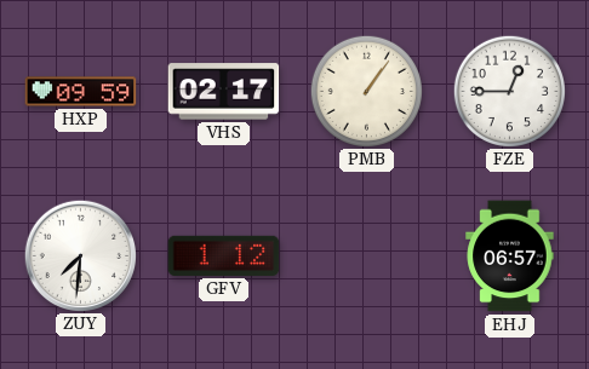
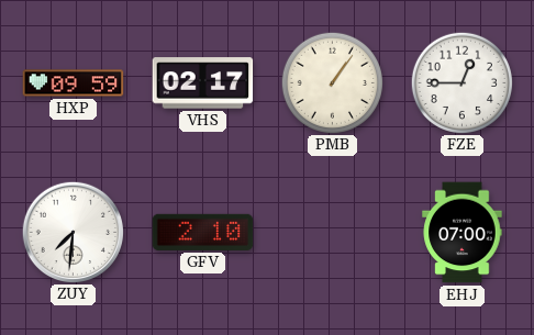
GFV: 1:12 -> 2:10
EHJ: 06:57 -> 07:00
